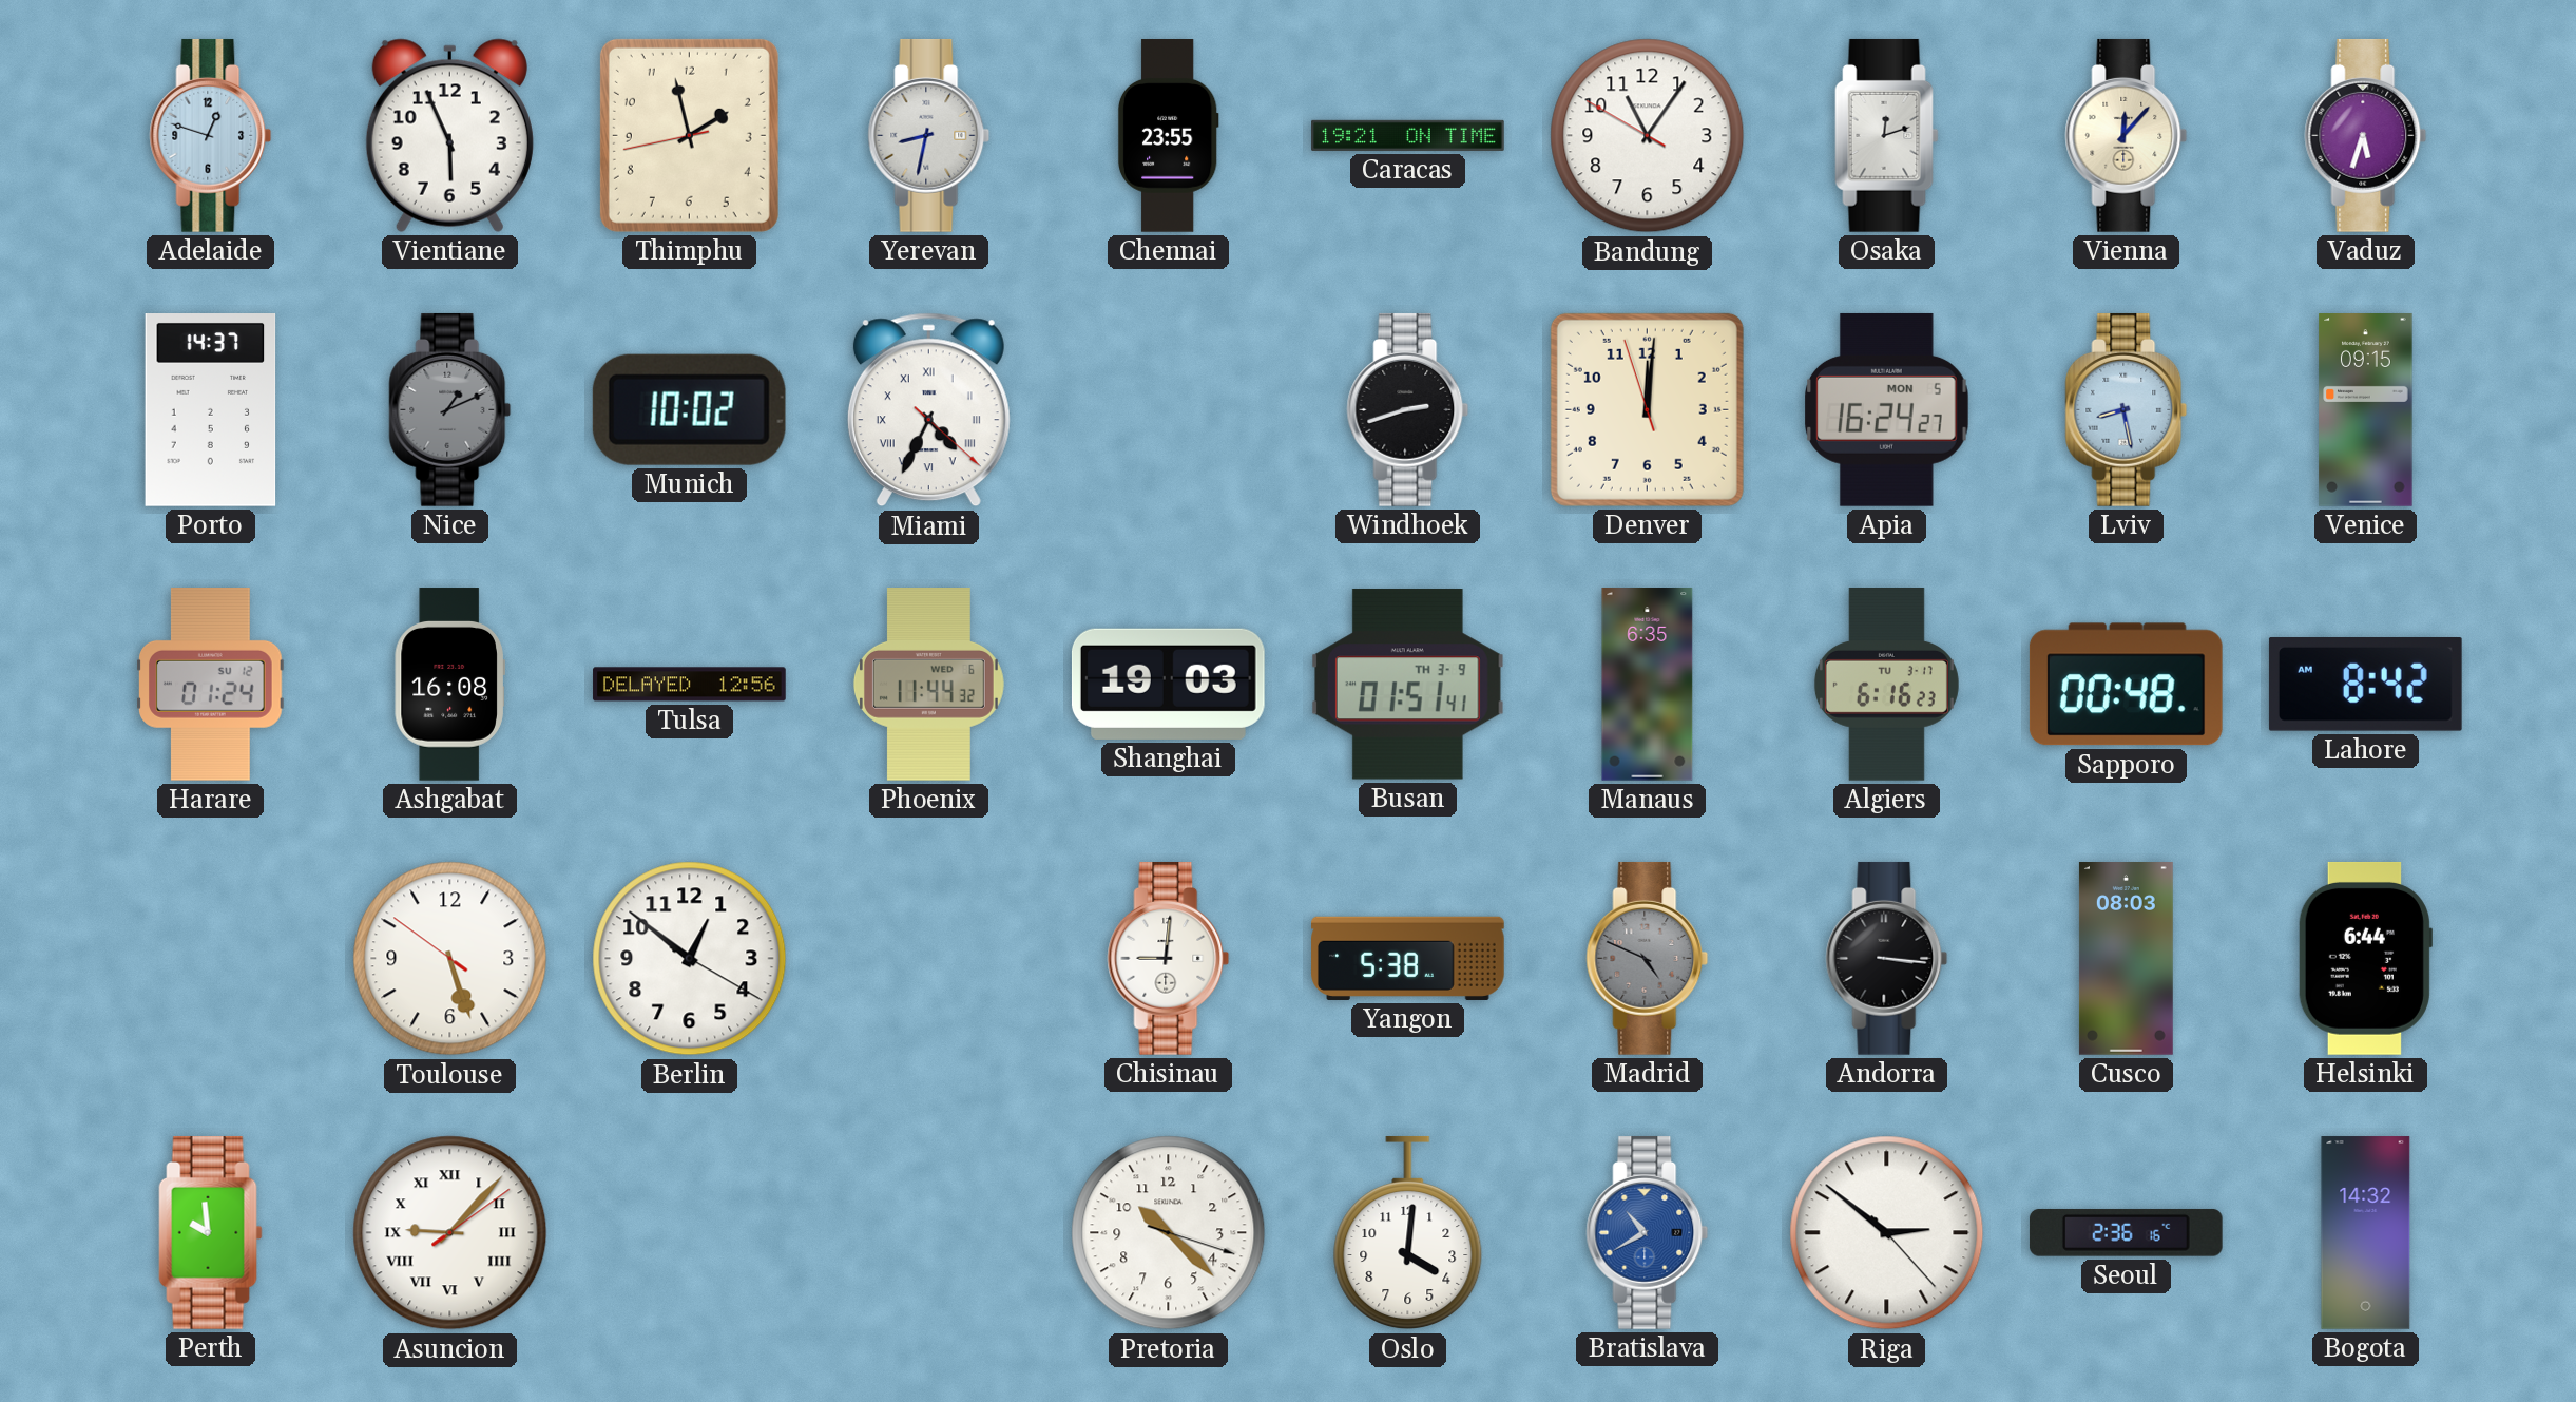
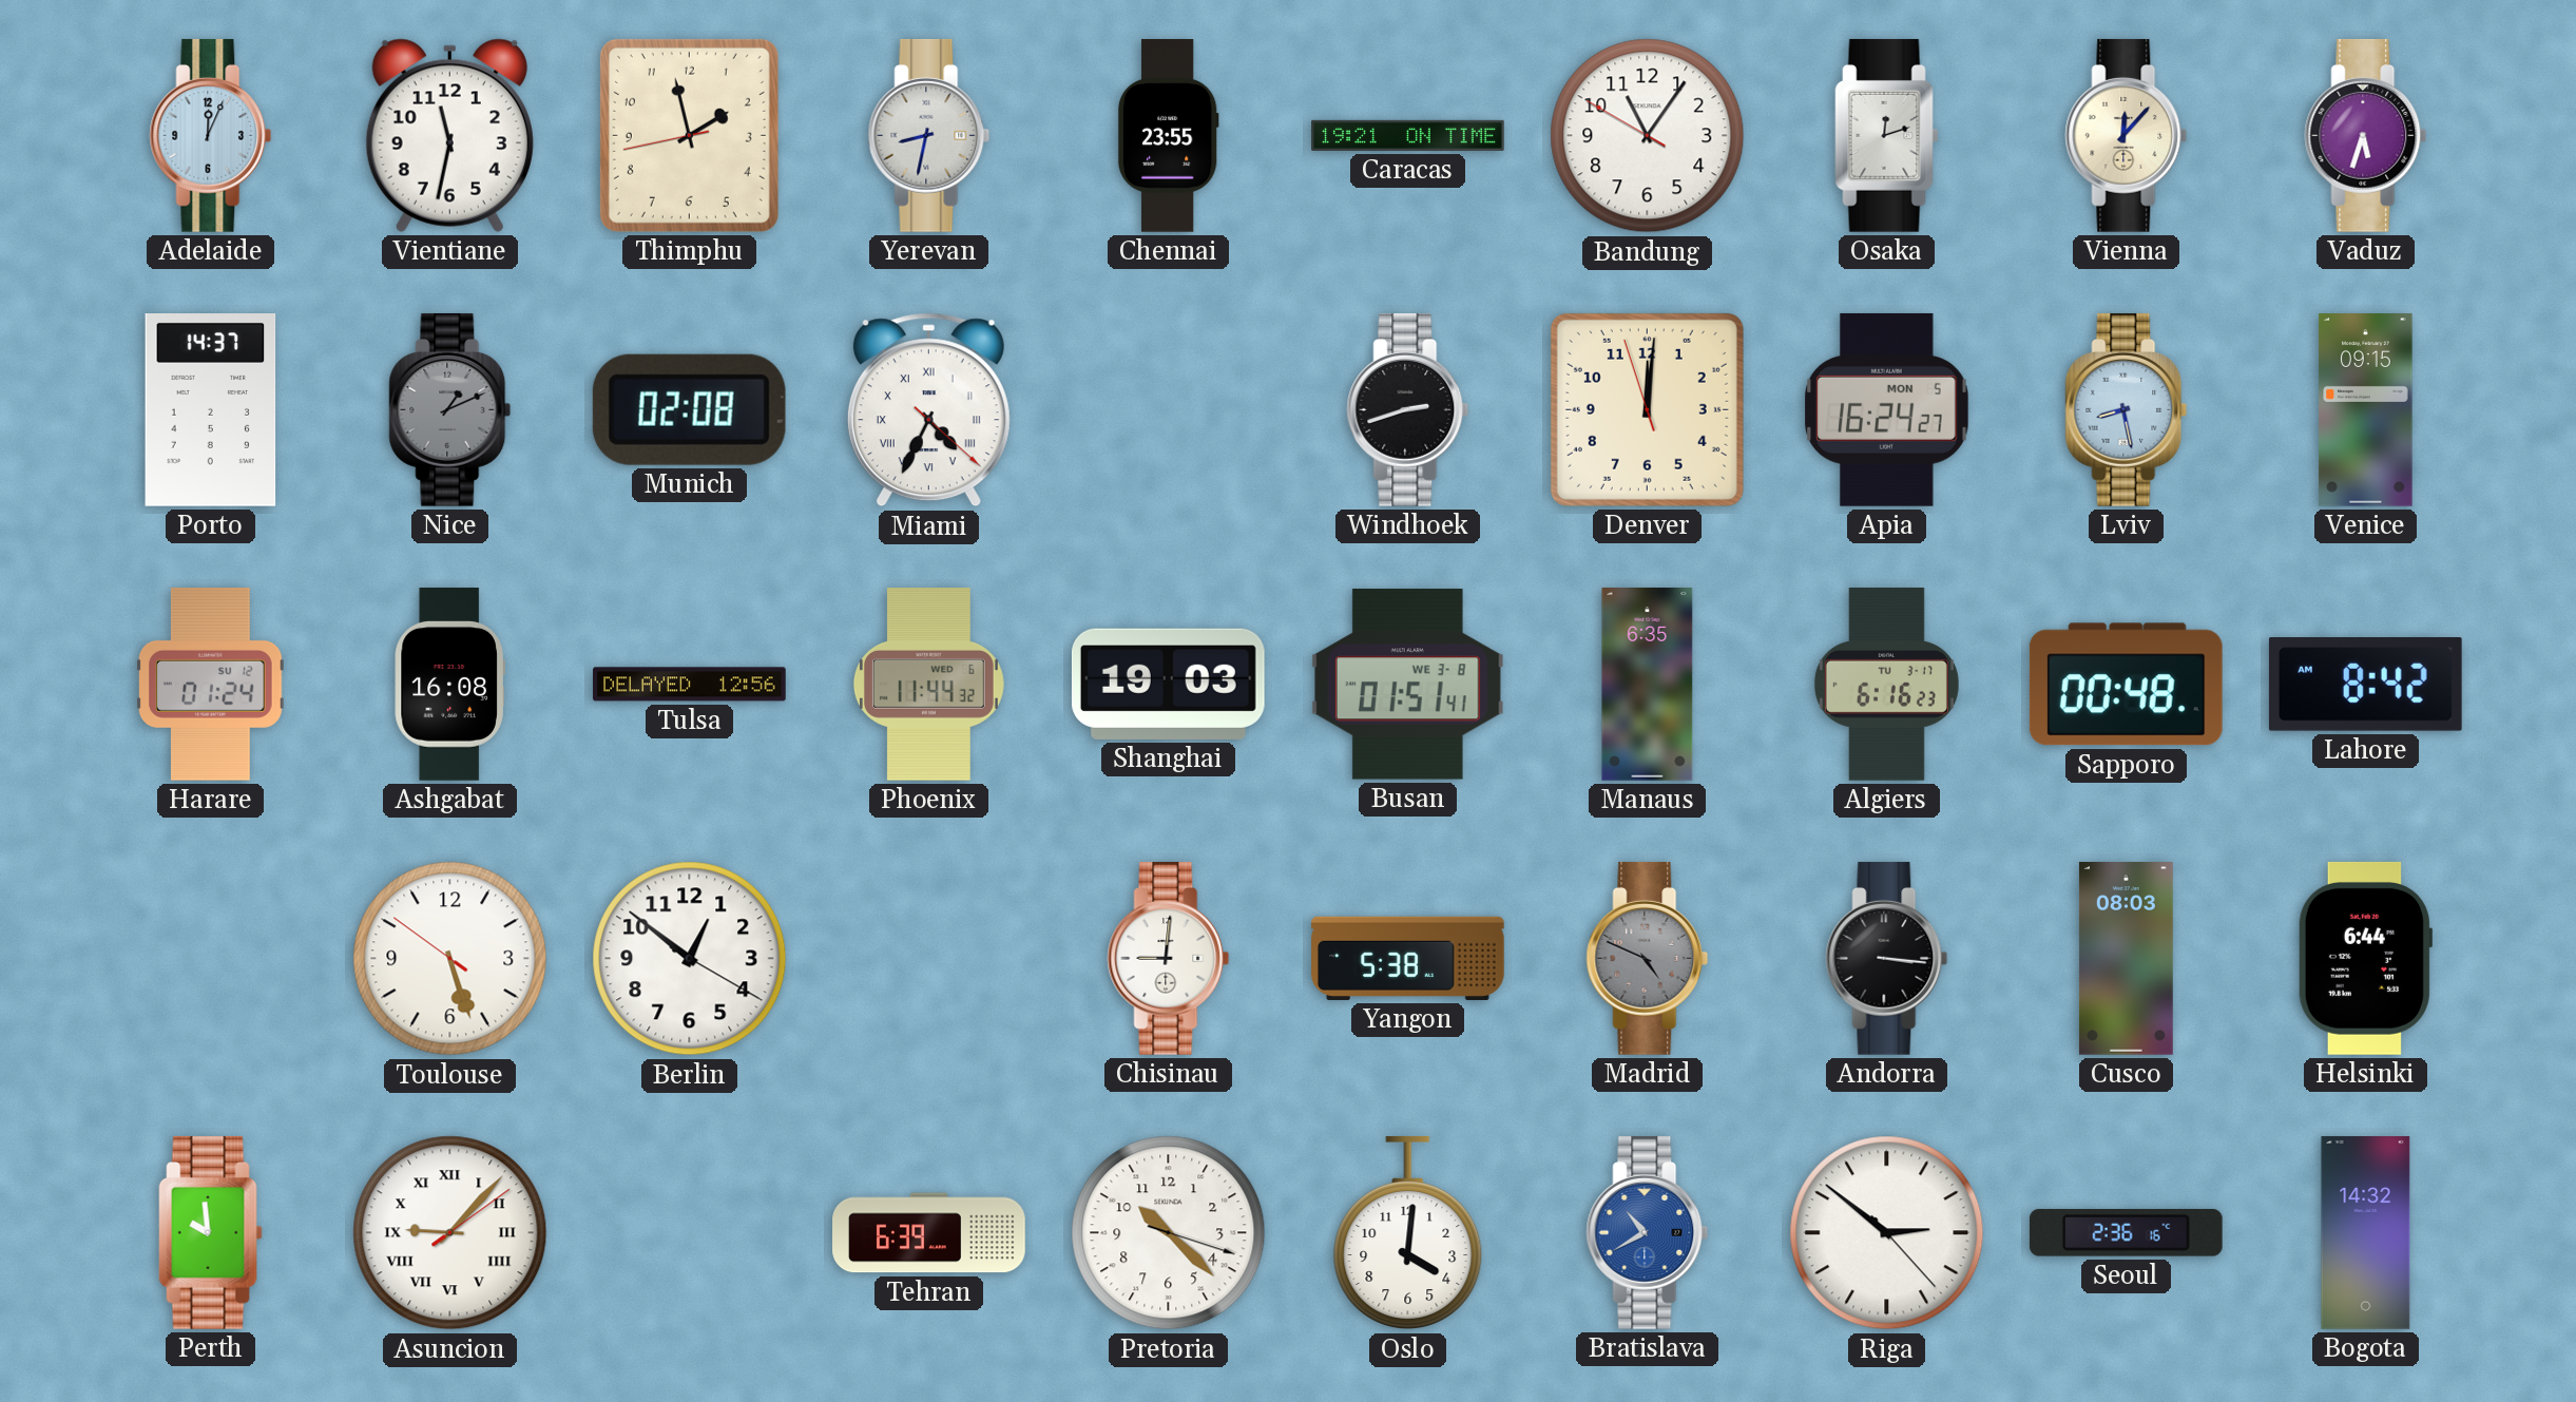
Adelaide: 12:48 -> 12:04
Vientiane: 5:56 -> 11:32
Munich: 10:02 -> 02:08
Busan date: TH 3-9 -> WE 3-8
Tehran: none -> 6:39
